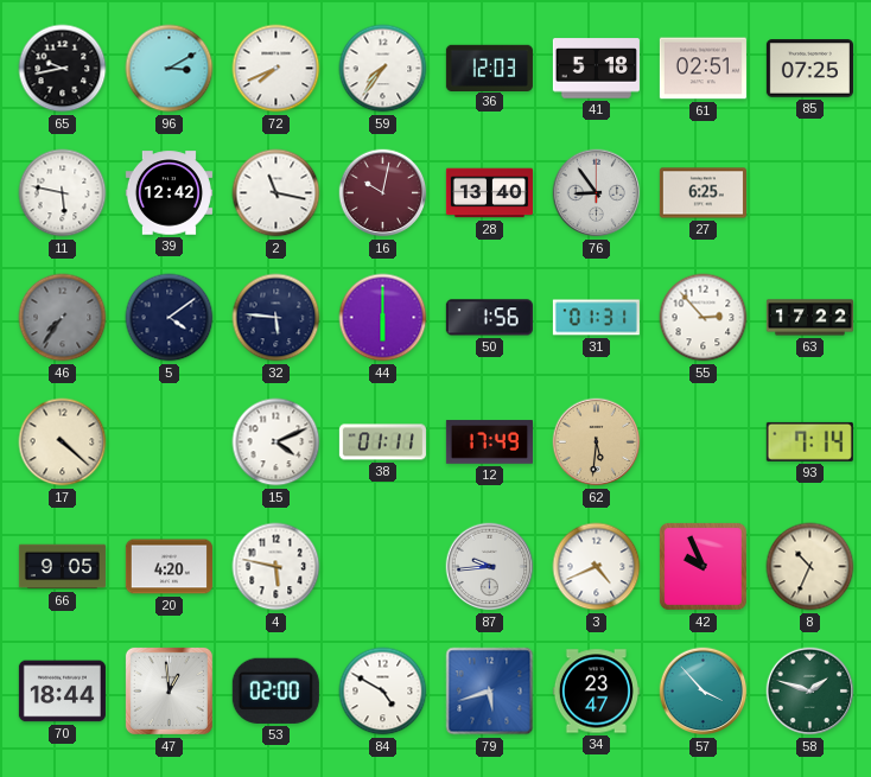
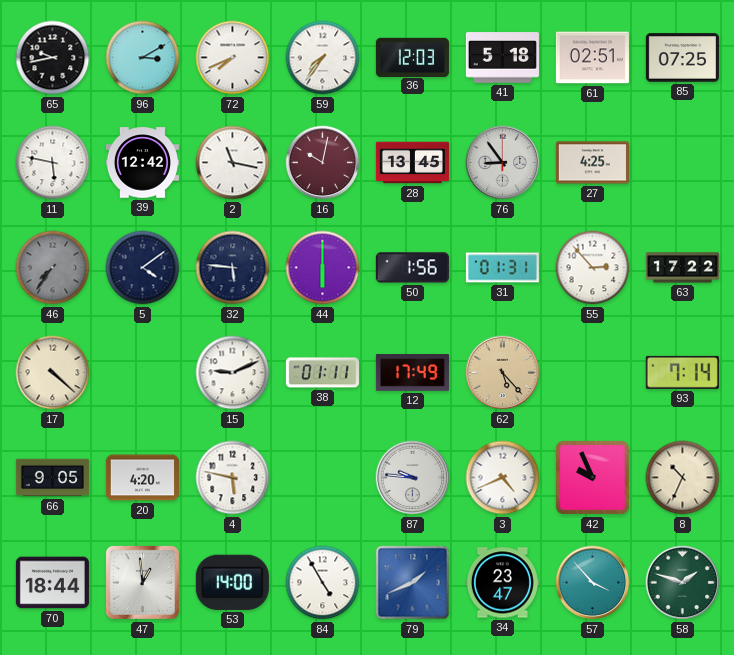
28: 13:40 -> 13:45
27: 6:25 -> 4:25
15: 4:11 -> 9:11
62: 5:31 -> 5:23
87: 9:44 -> 9:46
53: 02:00 -> 14:00
84: 4:50 -> 4:55
79: 5:42 -> 1:41
